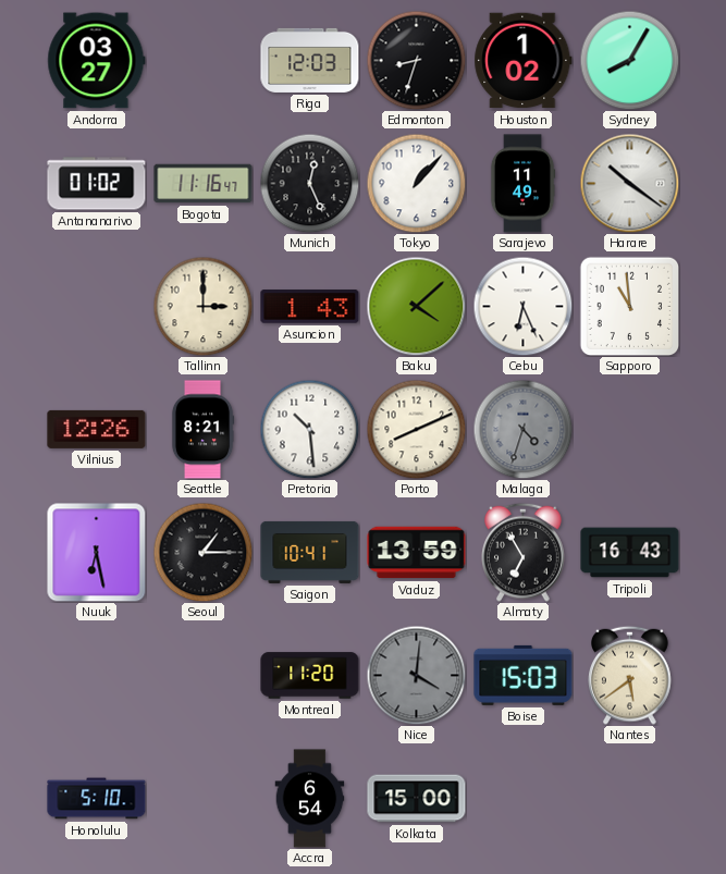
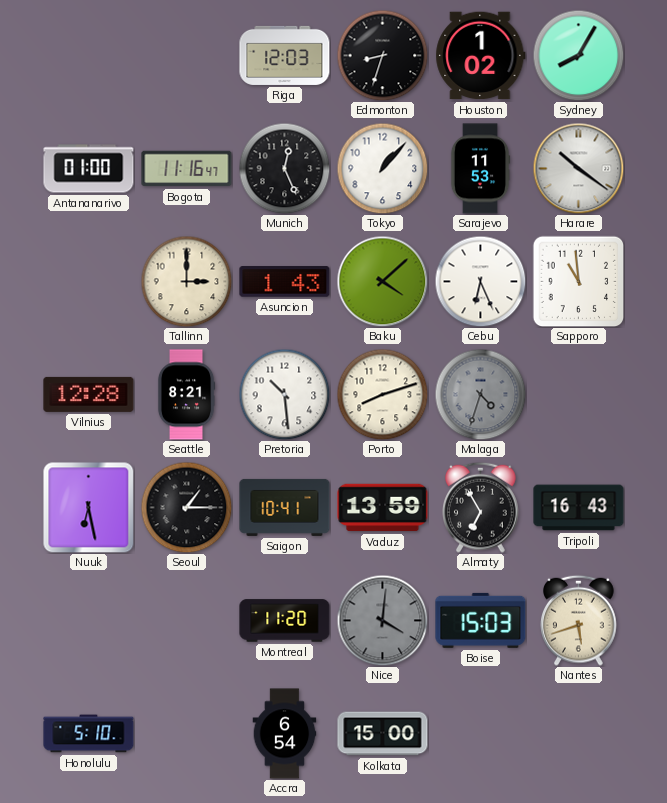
Andorra: 03:27 -> none
Antananarivo: 01:02 -> 01:00
Sarajevo: 11:49 -> 11:53
Vilnius: 12:26 -> 12:28
Porto: 8:11 -> 8:12
Nantes: 5:39 -> 5:42
